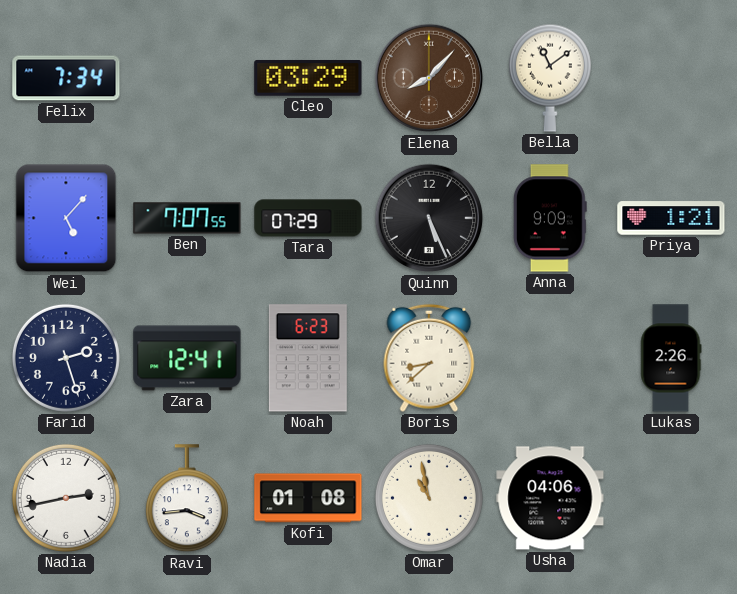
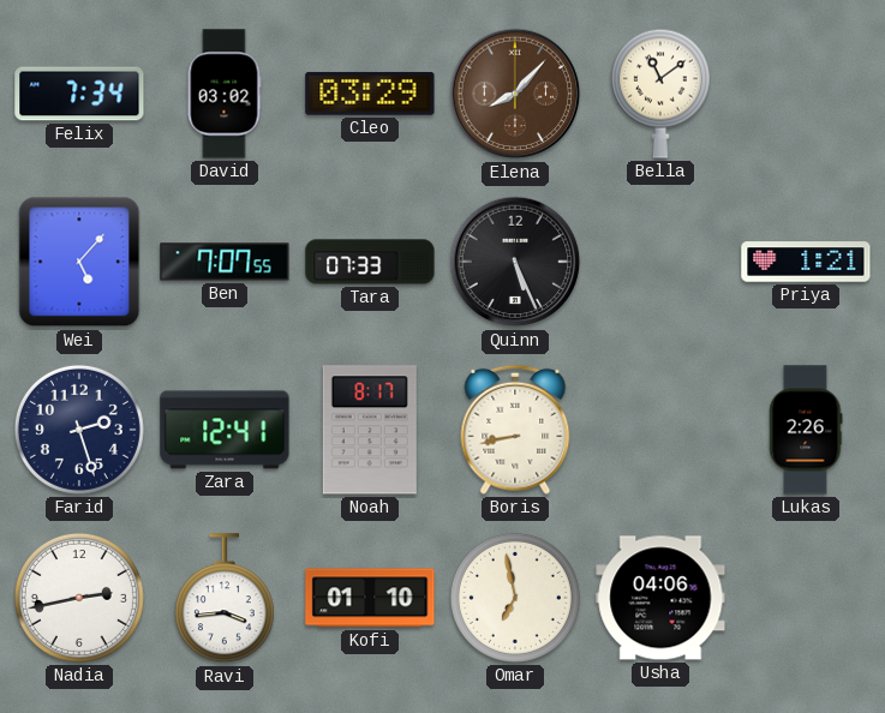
David: none -> 03:02
Tara: 07:29 -> 07:33
Anna: 9:09 -> none
Noah: 6:23 -> 8:17
Boris: 8:38 -> 8:43
Kofi: 01:08 -> 01:10
Omar: 10:58 -> 6:58
